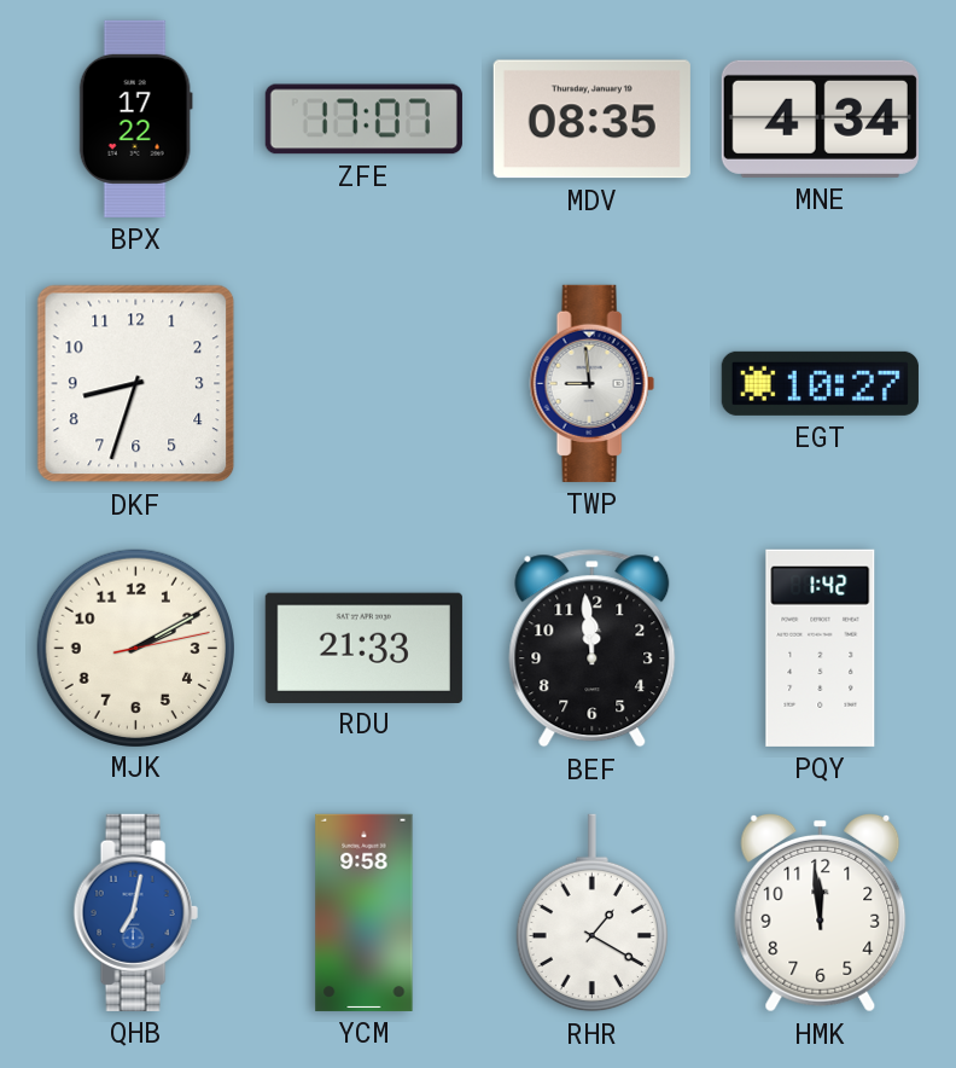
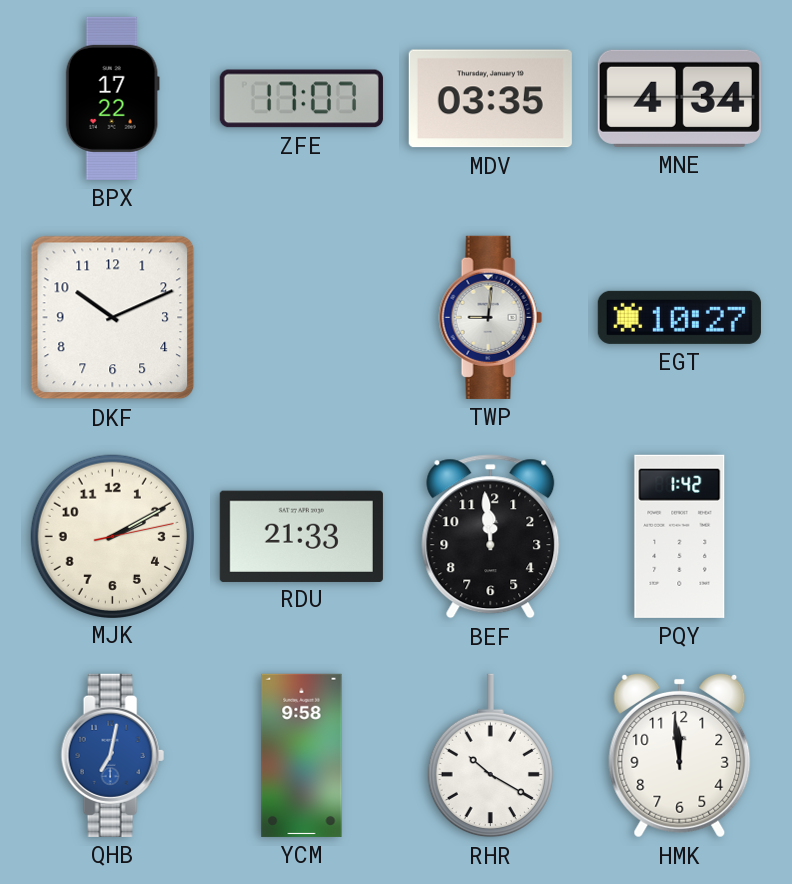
MDV: 08:35 -> 03:35
DKF: 8:33 -> 10:11
TWP: 8:59 -> 9:01
RHR: 1:20 -> 10:20
